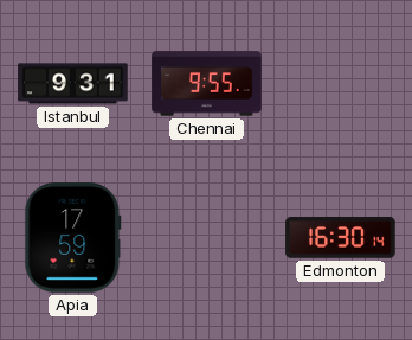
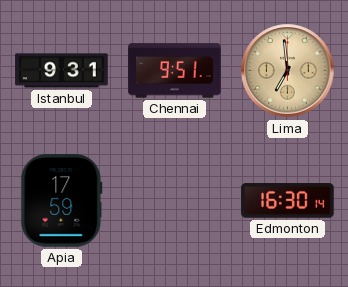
Chennai: 9:55 -> 9:51
Lima: none -> 6:59
